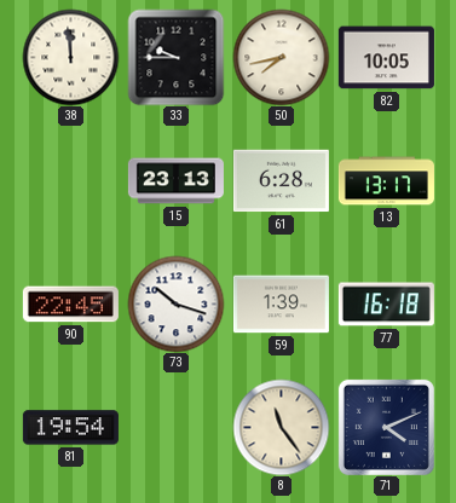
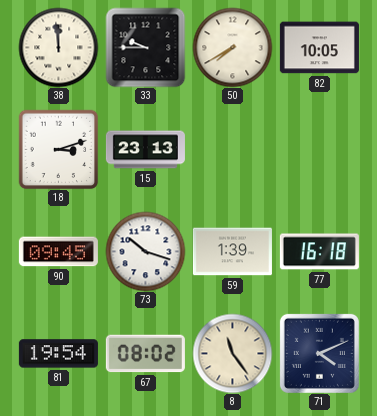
50: 7:43 -> 7:40
18: none -> 3:12
61: 6:28 -> none
13: 13:17 -> none
90: 22:45 -> 09:45
67: none -> 08:02
